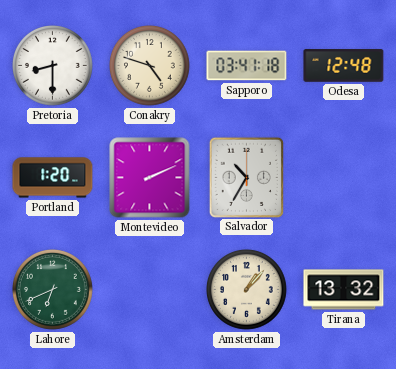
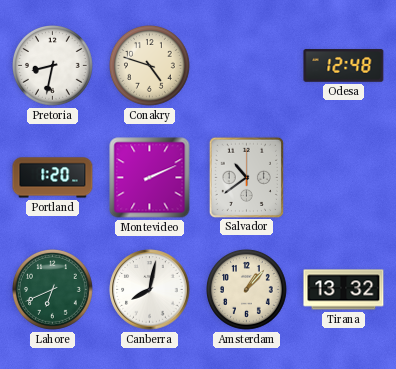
Pretoria: 8:30 -> 8:32
Sapporo: 03:41 -> none
Salvador: 10:35 -> 10:39
Canberra: none -> 8:02
